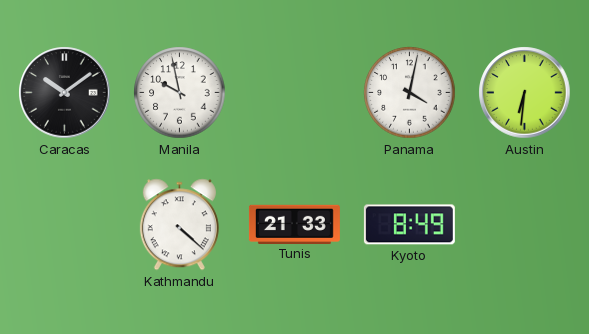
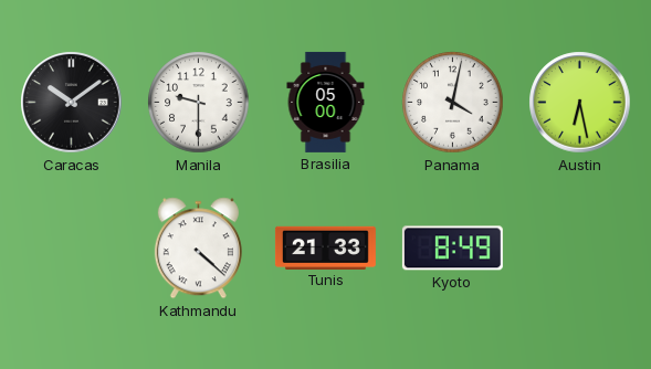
Manila: 9:58 -> 9:30
Brasilia: none -> 05:00
Austin: 6:31 -> 6:28
